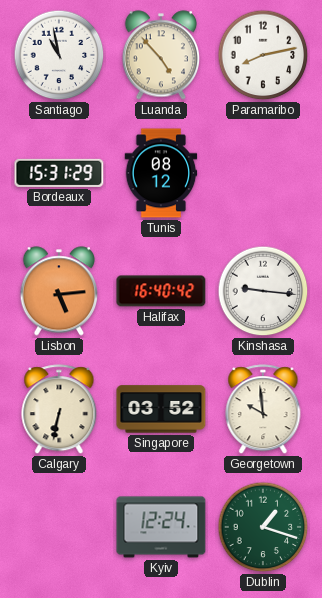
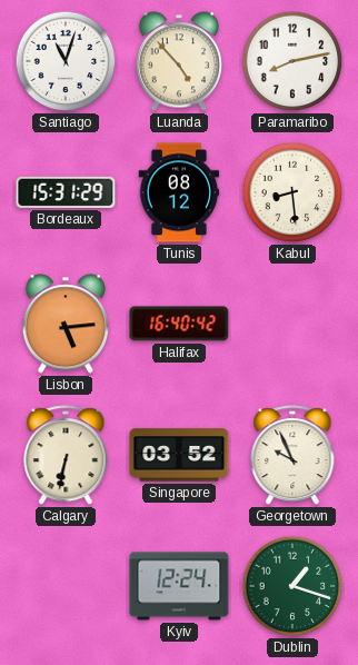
Santiago: 10:58 -> 11:03
Kabul: none -> 8:29
Kinshasa: 9:16 -> none
Georgetown: 9:59 -> 9:56
